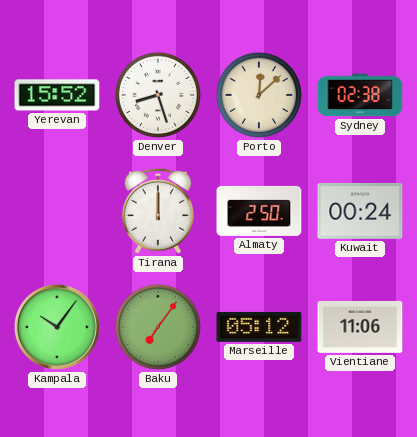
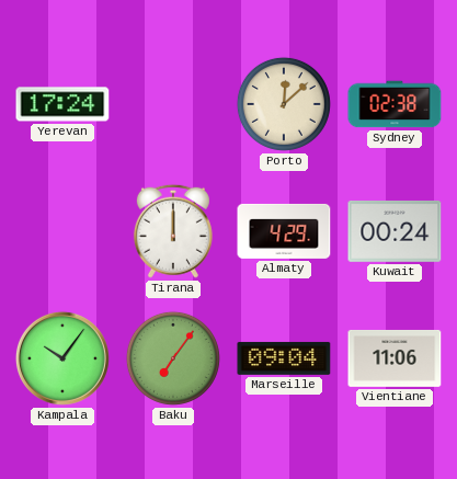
Yerevan: 15:52 -> 17:24
Denver: 8:27 -> none
Almaty: 2:50 -> 4:29
Marseille: 05:12 -> 09:04
